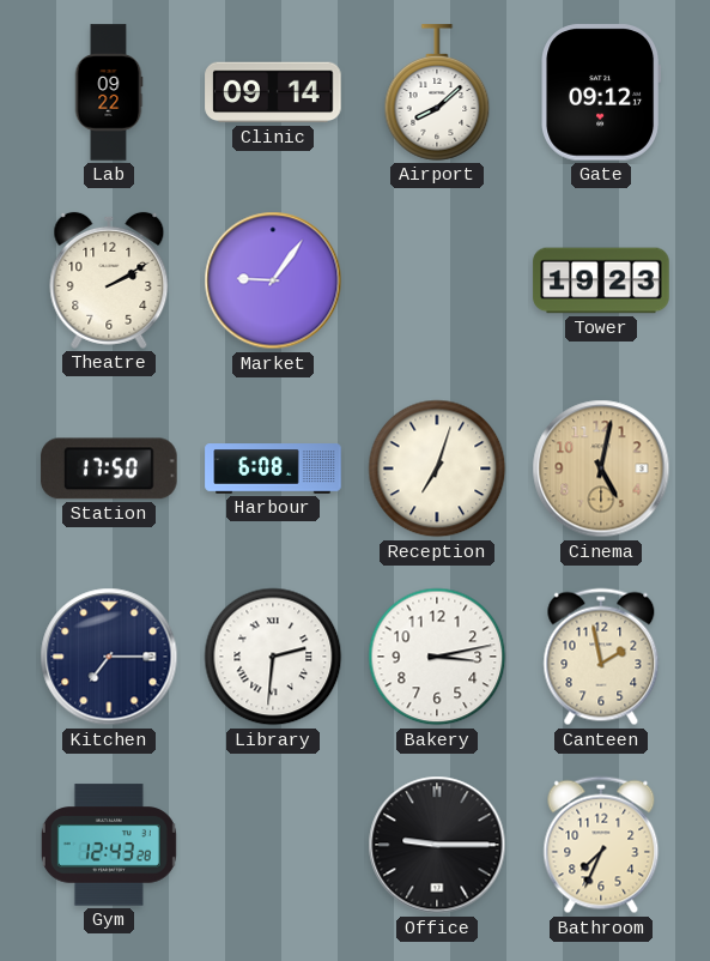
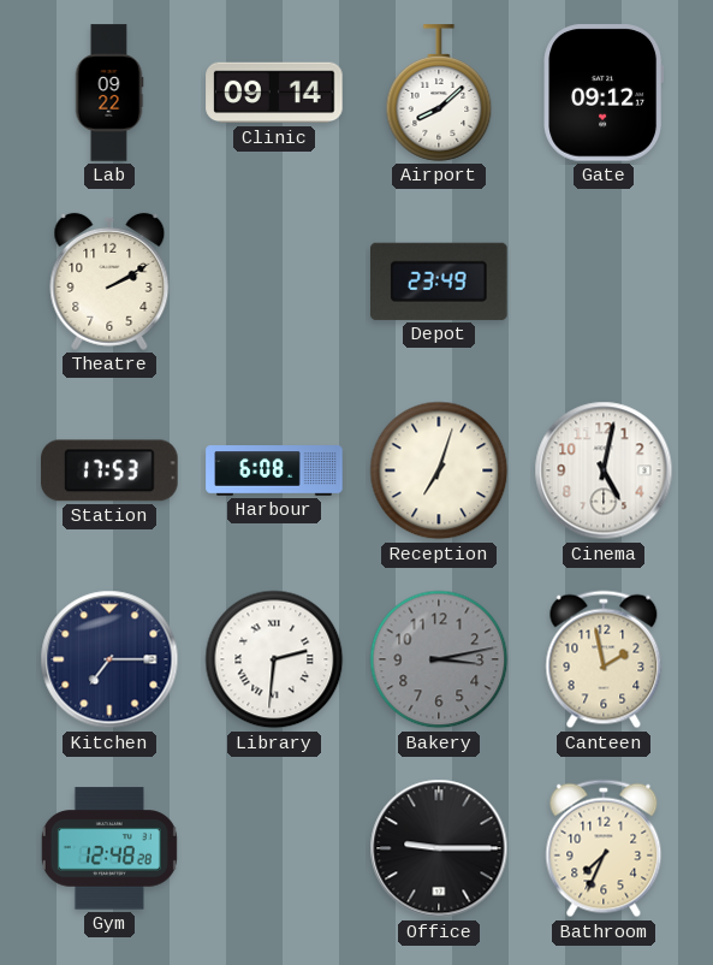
Market: 9:06 -> none
Depot: none -> 23:49
Tower: 19:23 -> none
Station: 17:50 -> 17:53
Cinema dial: champagne -> white
Bakery dial: white -> grey
Gym: 12:43 -> 12:48
